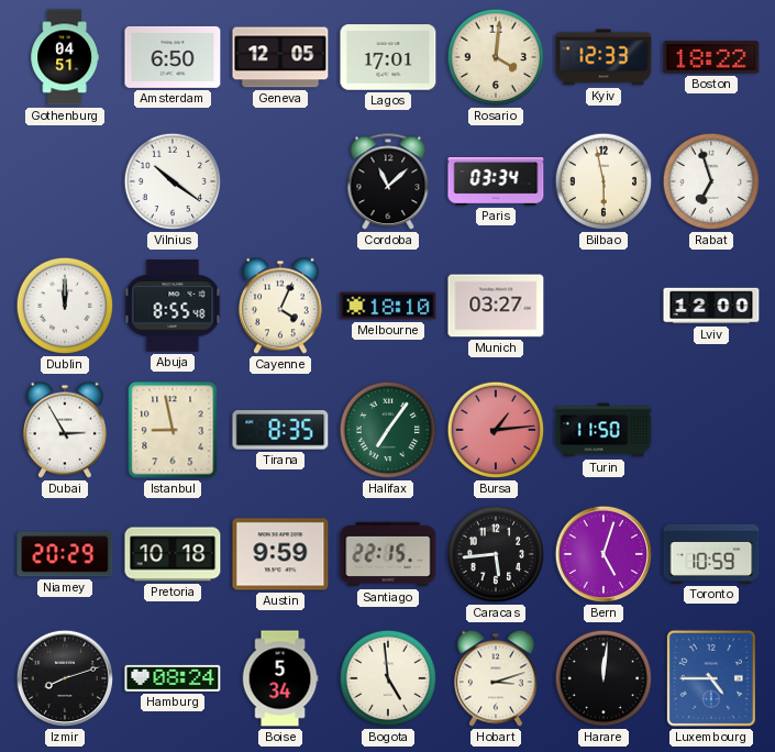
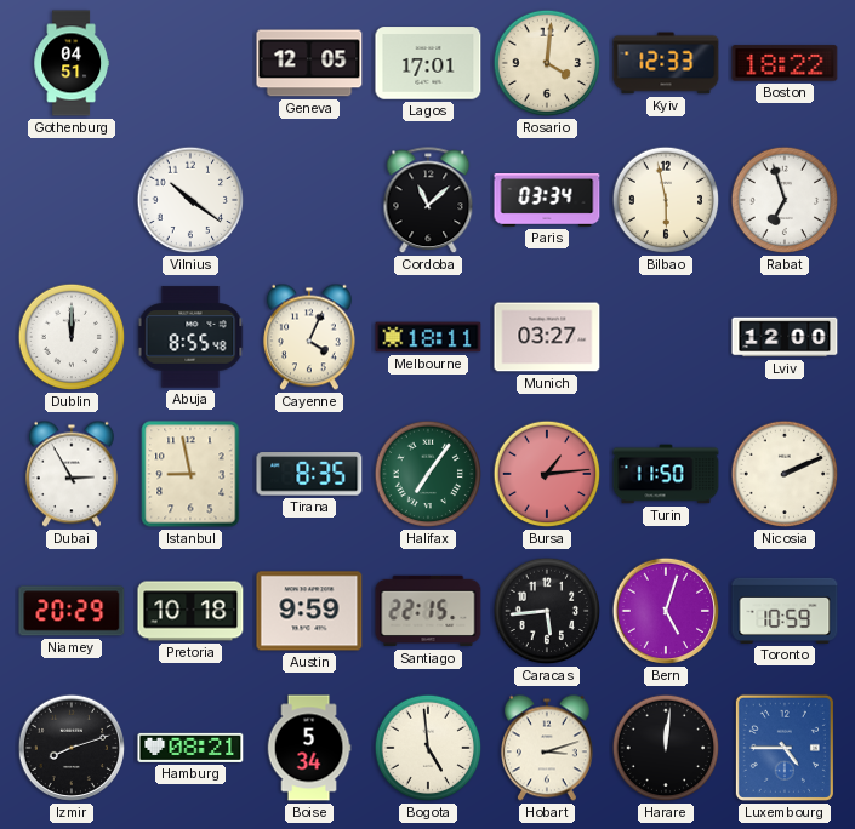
Amsterdam: 6:50 -> none
Melbourne: 18:10 -> 18:11
Nicosia: none -> 2:11
Hamburg: 08:24 -> 08:21
